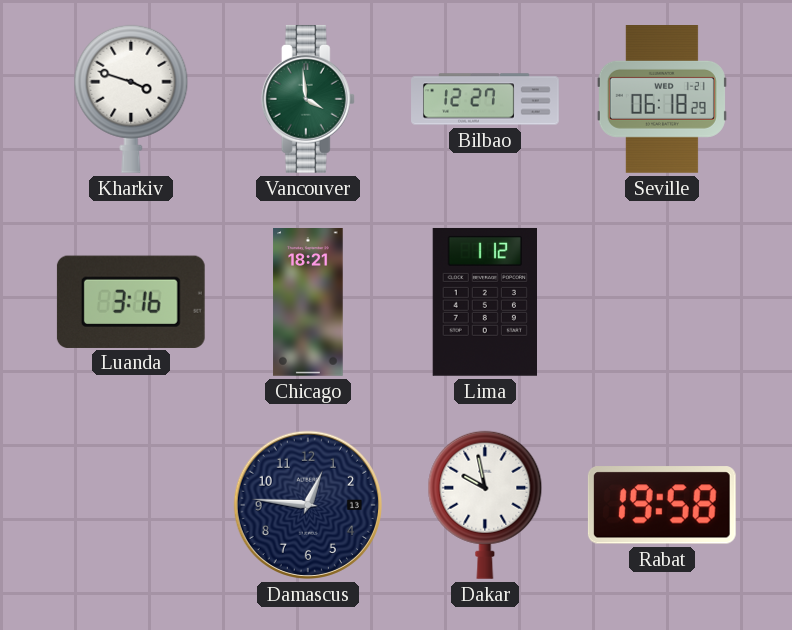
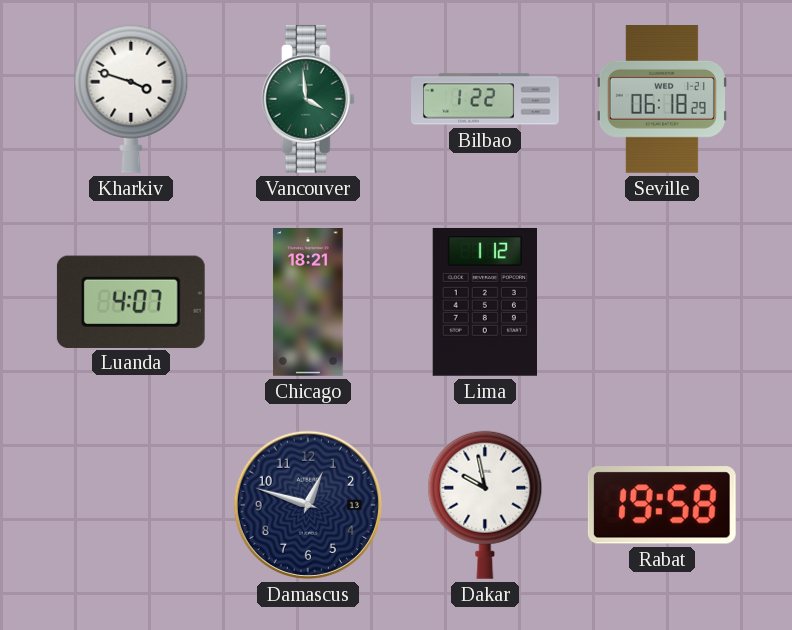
Bilbao: 12:27 -> 1:22
Luanda: 3:16 -> 4:07
Damascus: 12:46 -> 12:48
